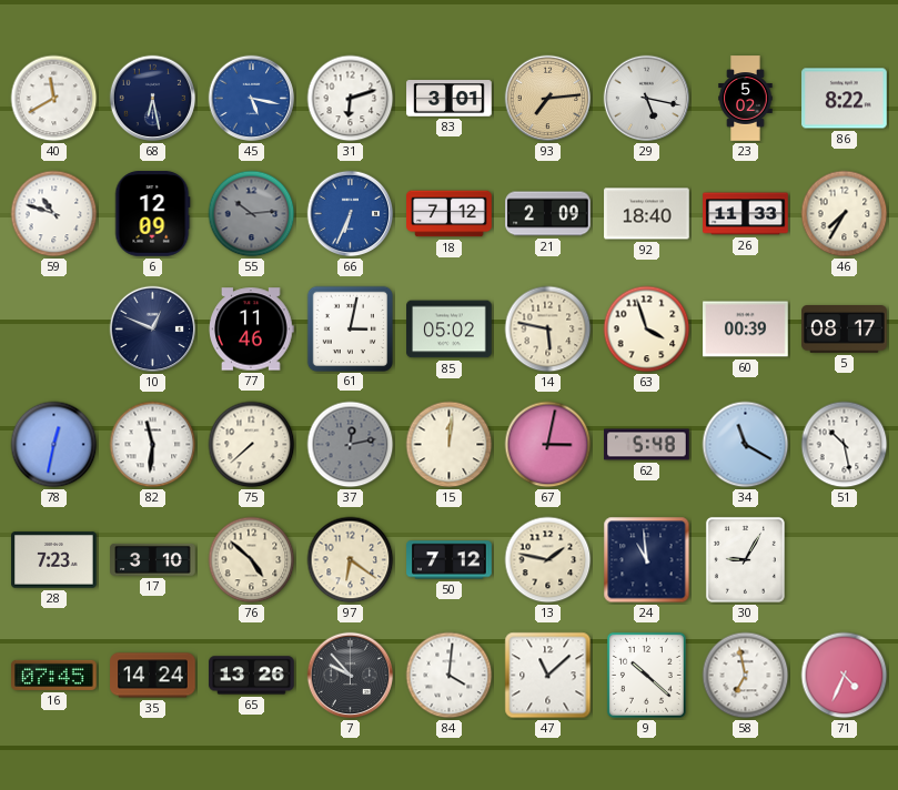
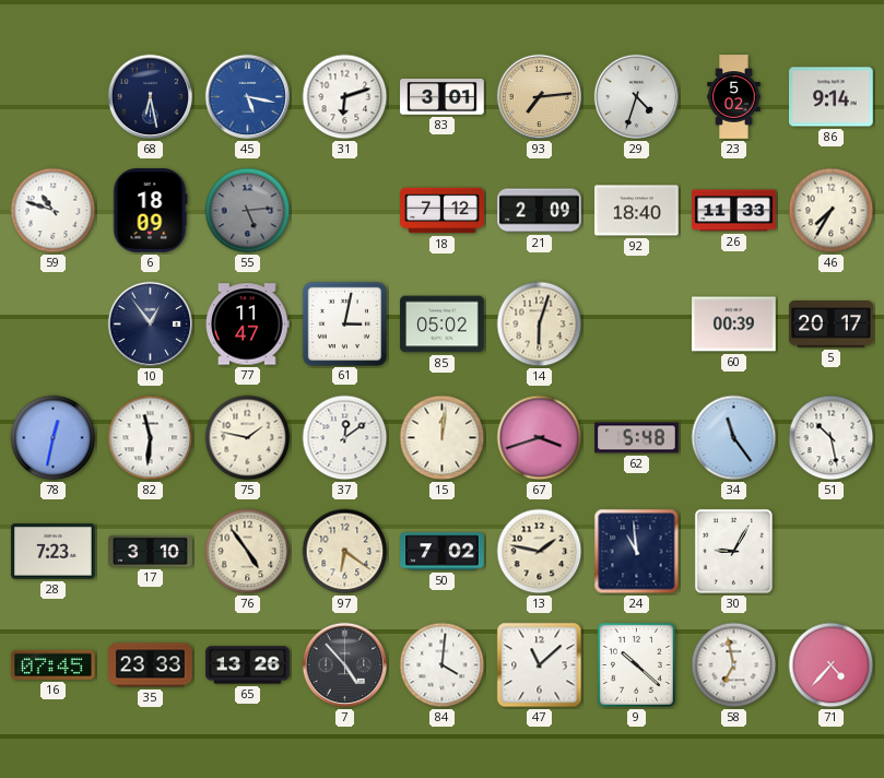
40: 11:40 -> none
29: 5:17 -> 4:33
86: 8:22 -> 9:14
6: 12:09 -> 18:09
55: 10:14 -> 5:14
66: 6:34 -> none
10: 12:49 -> 12:54
77: 11:46 -> 11:47
14: 5:47 -> 6:03
63: 3:57 -> none
5: 08:17 -> 20:17
75: 7:38 -> 1:47
37: 12:13 -> 12:09
37 dial: grey -> white
67: 3:02 -> 3:42
34: 11:20 -> 11:24
76: 4:52 -> 4:54
50: 7:12 -> 7:02
35: 14:24 -> 23:33
7: 9:53 -> 4:53
71: 4:34 -> 4:37
